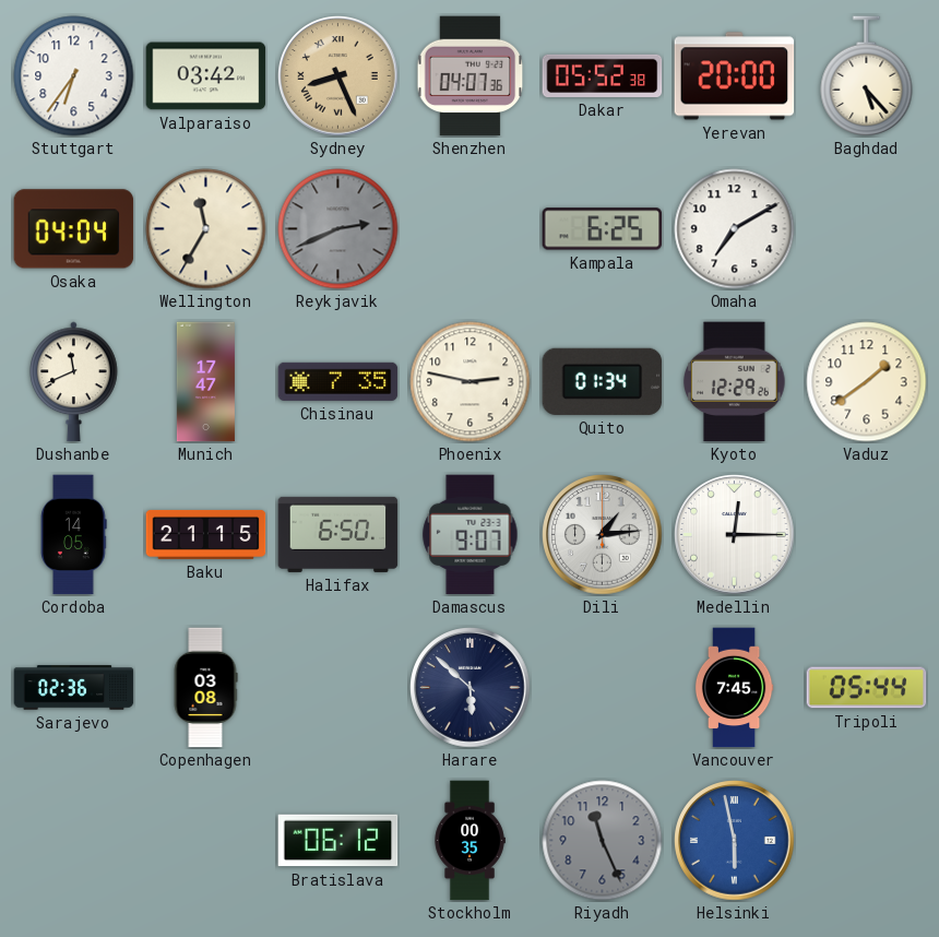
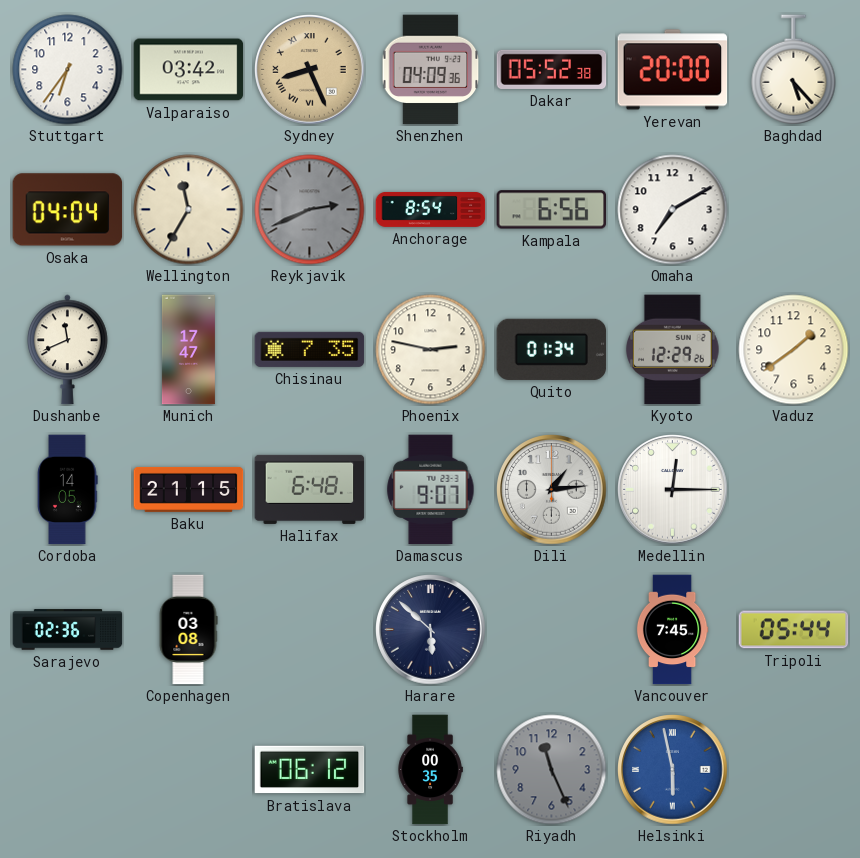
Shenzhen: 04:07 -> 04:09
Anchorage: none -> 8:54
Kampala: 6:25 -> 6:56
Halifax: 6:50 -> 6:48
